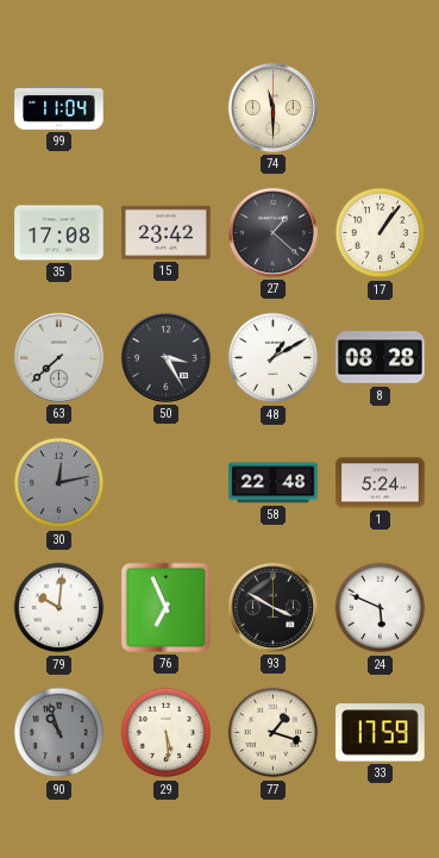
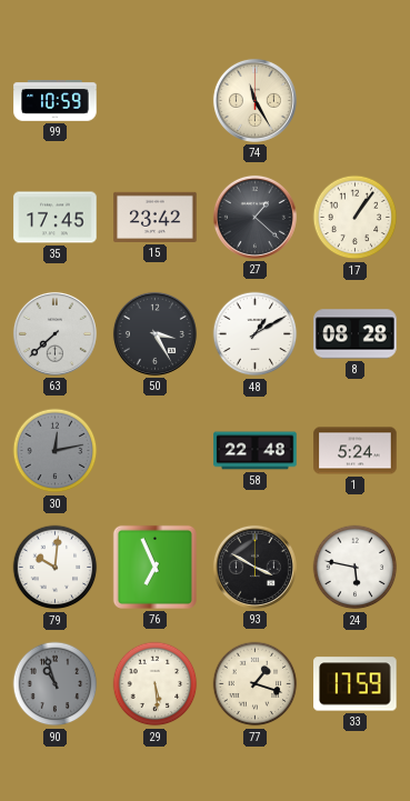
99: 11:04 -> 10:59
74: 11:30 -> 11:25
35: 17:08 -> 17:45
24: 5:49 -> 5:47
